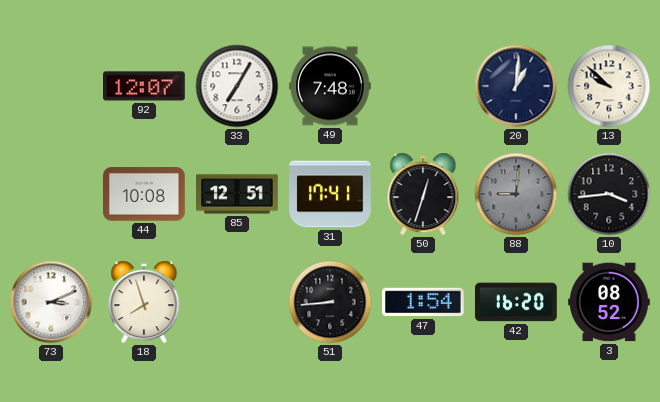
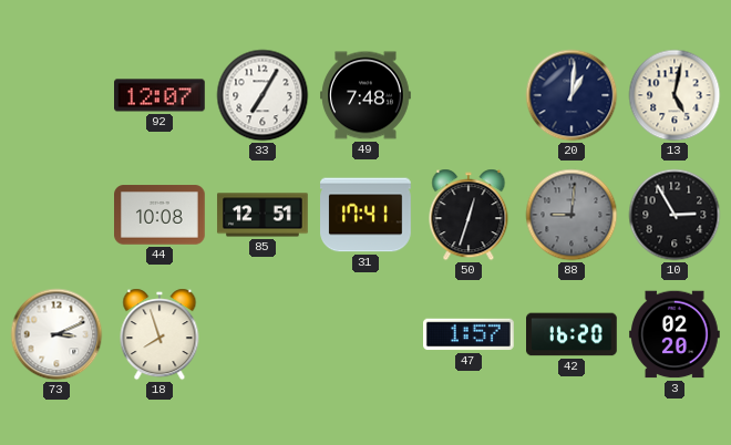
13: 9:52 -> 5:02
10: 3:44 -> 2:55
51: 8:44 -> none
47: 1:54 -> 1:57
3: 08:52 -> 02:20
